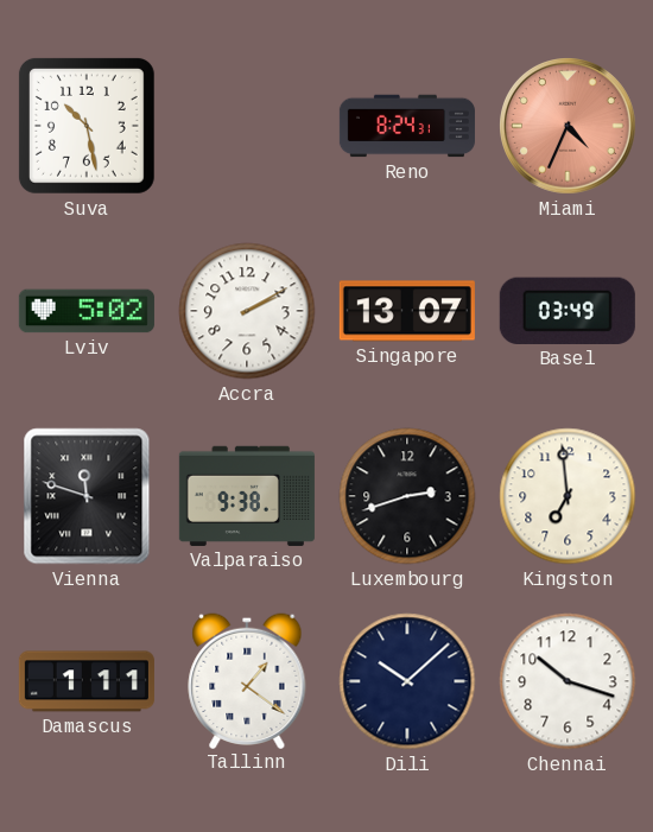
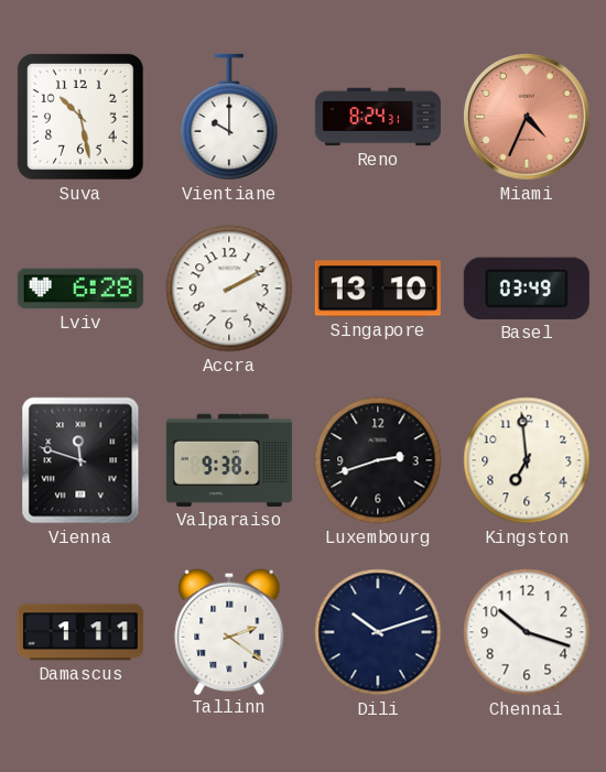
Vientiane: none -> 10:00
Lviv: 5:02 -> 6:28
Singapore: 13:07 -> 13:10
Tallinn: 1:21 -> 2:21
Dili: 10:08 -> 10:12
